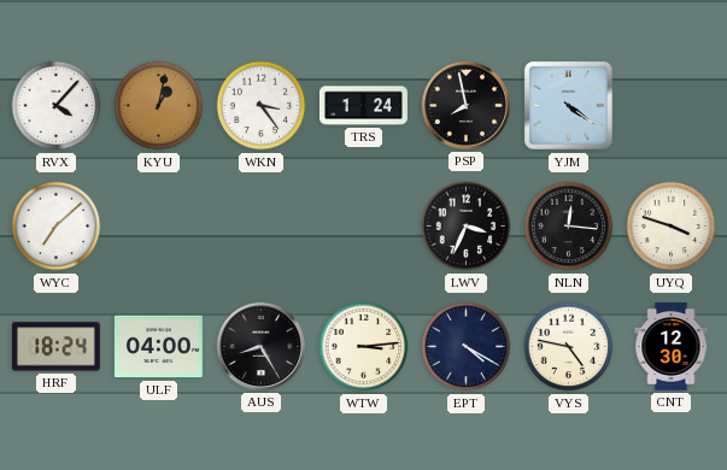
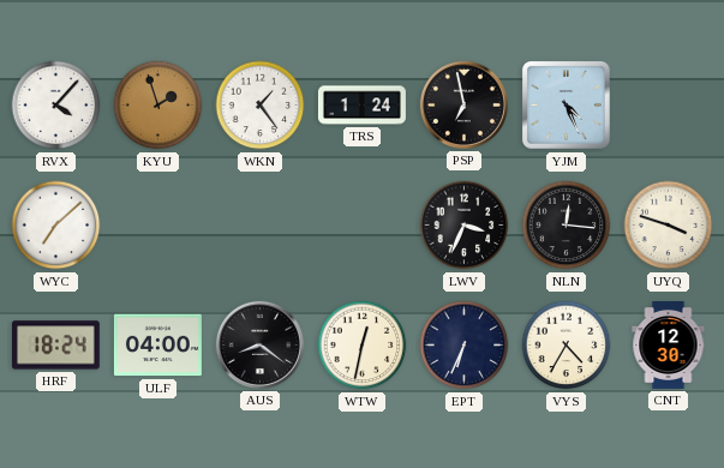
KYU: 1:02 -> 1:57
WKN: 3:24 -> 1:24
PSP: 7:58 -> 6:58
YJM: 4:21 -> 4:26
AUS: 8:25 -> 8:21
WTW: 3:14 -> 12:32
EPT: 4:20 -> 6:34
VYS: 4:47 -> 4:35
